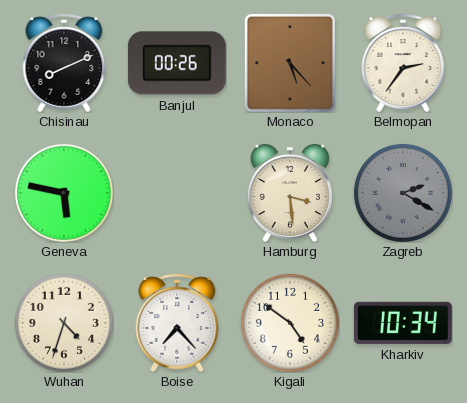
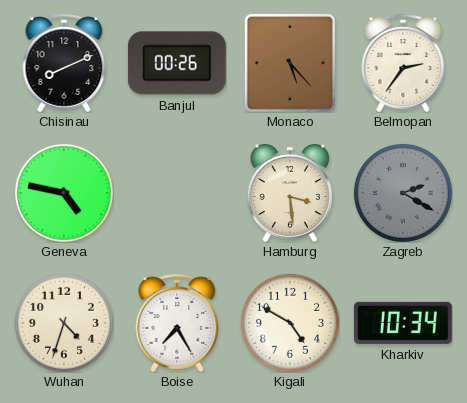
Geneva: 5:47 -> 4:47
Boise: 7:23 -> 7:25
Kigali: 4:51 -> 4:50
